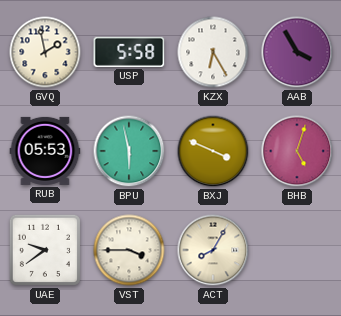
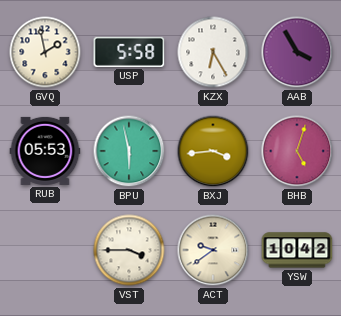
BXJ: 3:49 -> 3:44
UAE: 9:39 -> none
ACT: 8:05 -> 9:39
YSW: none -> 10:42
